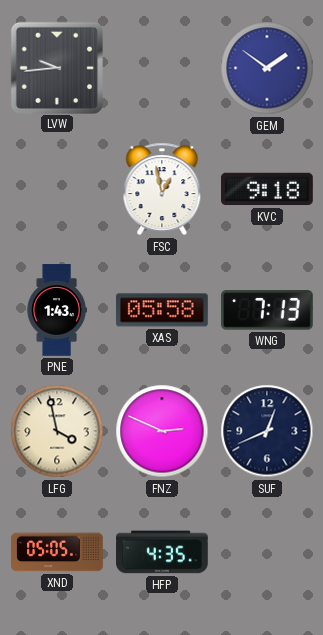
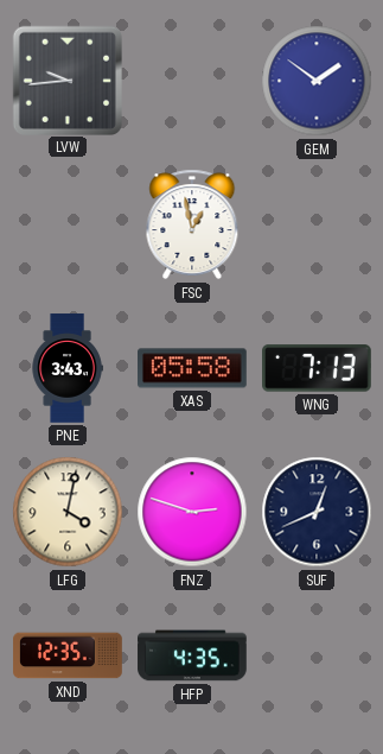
KVC: 9:18 -> none
PNE: 1:43 -> 3:43
LFG: 3:58 -> 4:02
FNZ: 2:49 -> 2:48
XND: 05:05 -> 12:35
